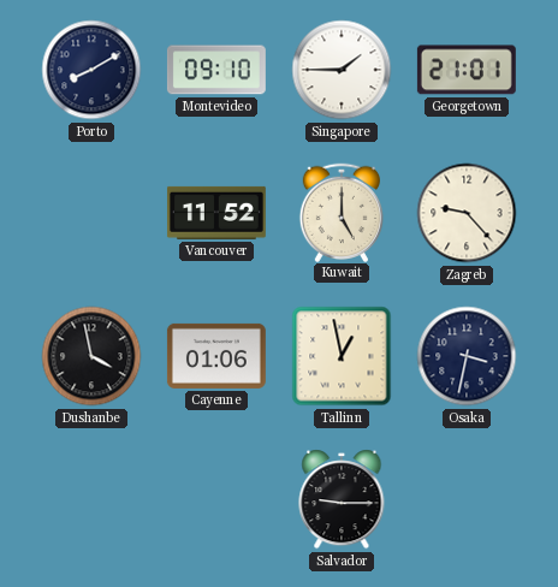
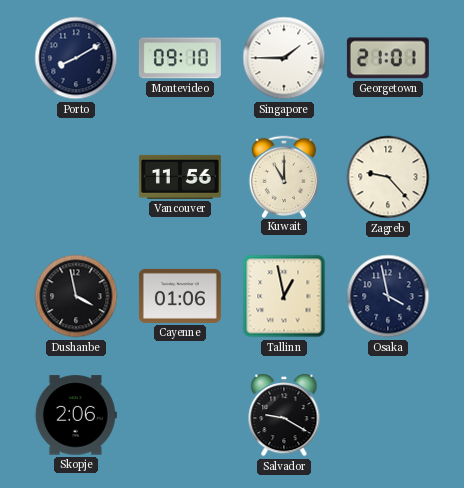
Vancouver: 11:52 -> 11:56
Kuwait: 5:00 -> 11:00
Osaka: 3:32 -> 3:58
Skopje: none -> 2:06
Salvador: 9:15 -> 9:20
